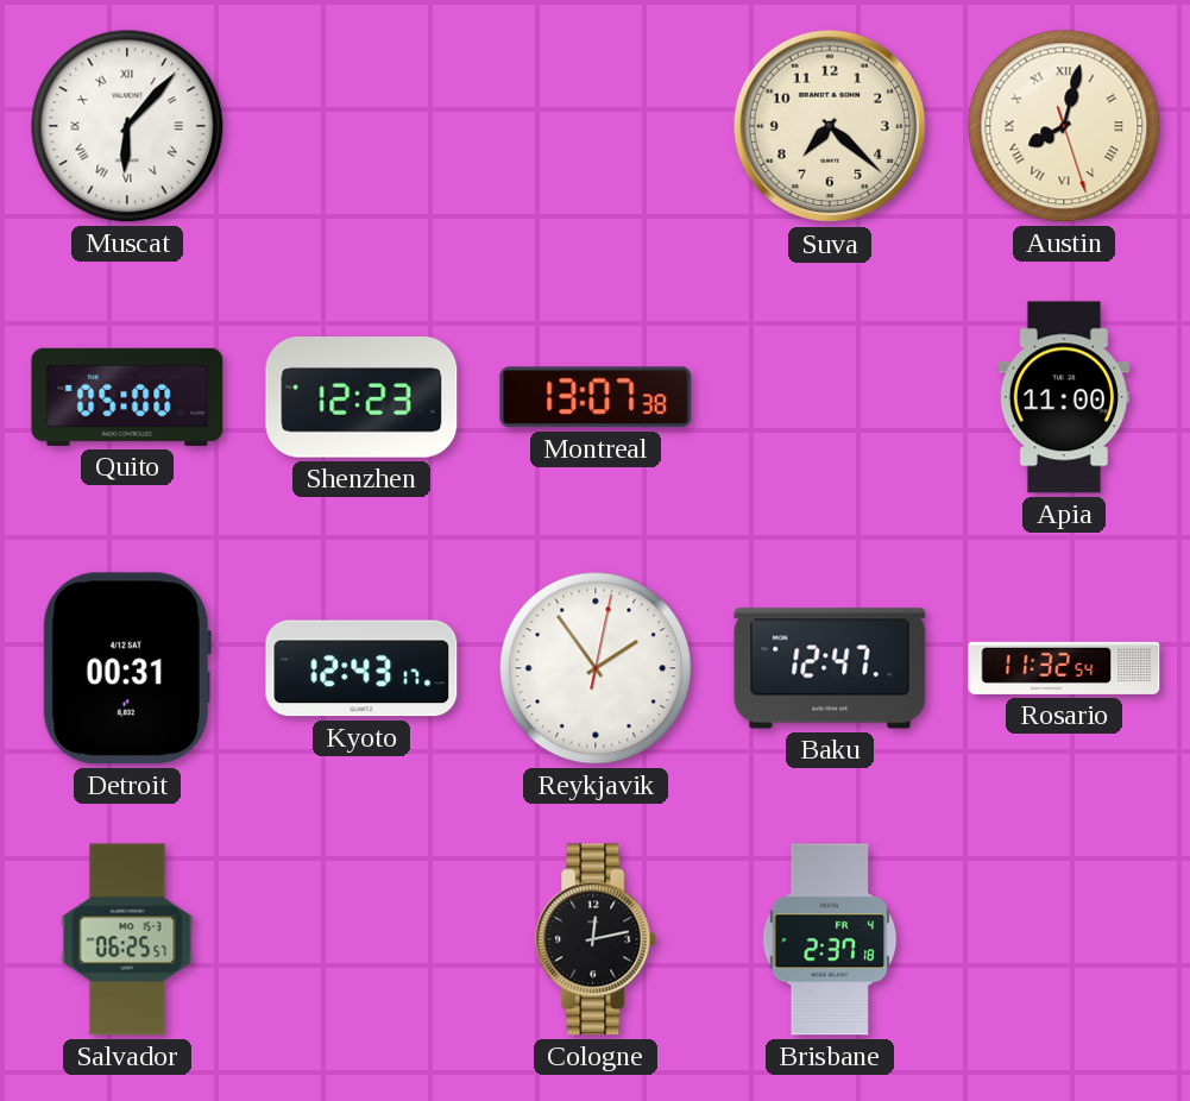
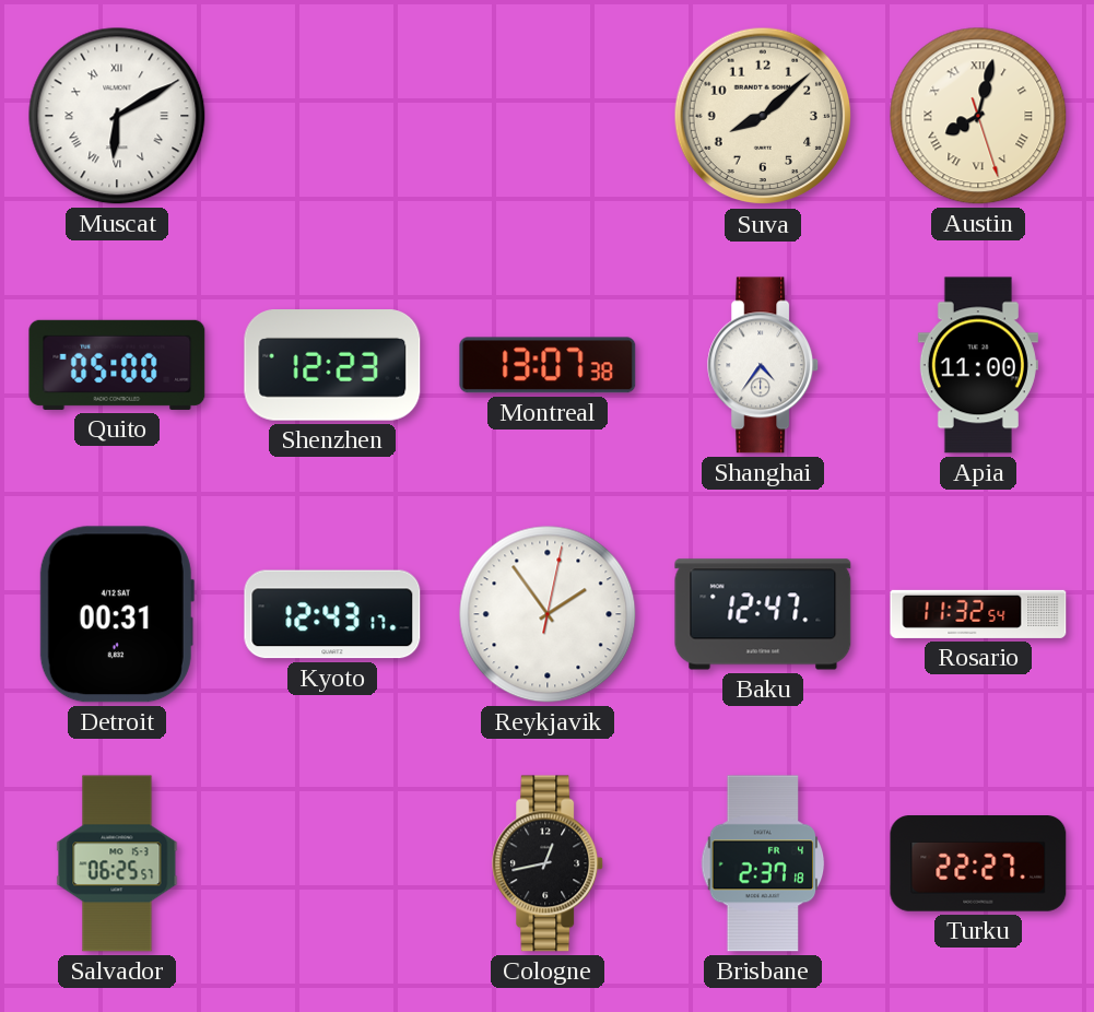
Muscat: 6:07 -> 6:10
Suva: 7:22 -> 8:08
Shanghai: none -> 4:36
Cologne: 12:13 -> 12:43
Turku: none -> 22:27
